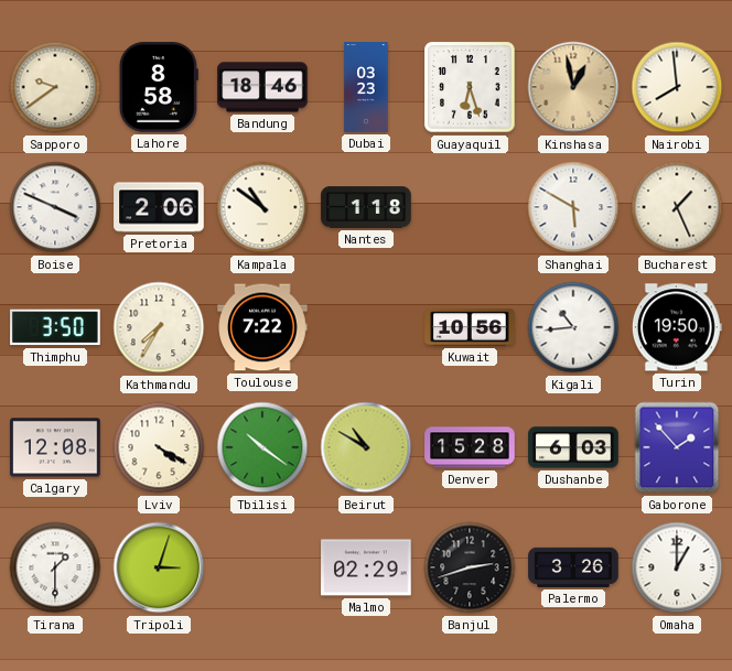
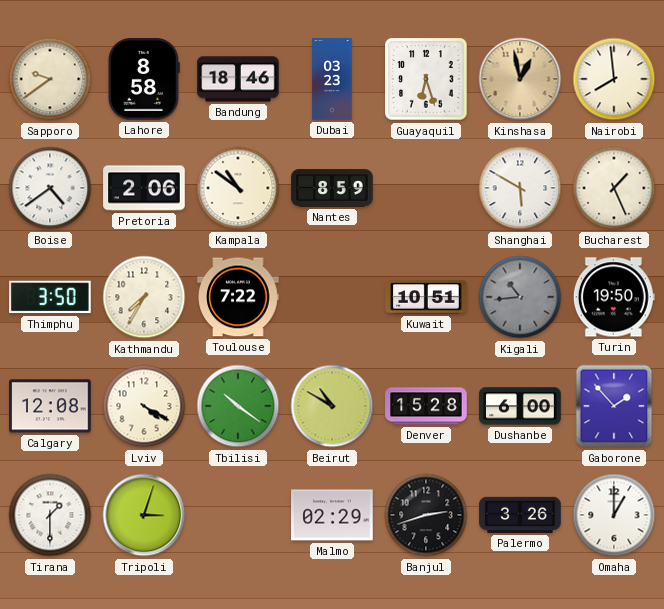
Boise: 3:49 -> 4:39
Nantes: 1:18 -> 8:59
Kuwait: 10:56 -> 10:51
Kigali dial: white -> grey
Dushanbe: 6:03 -> 6:00
